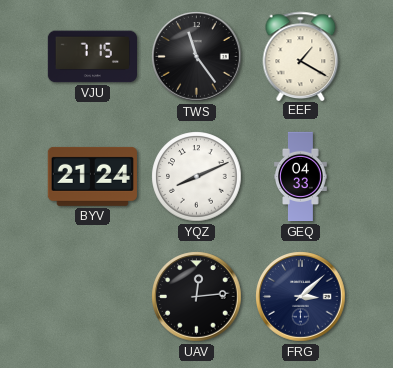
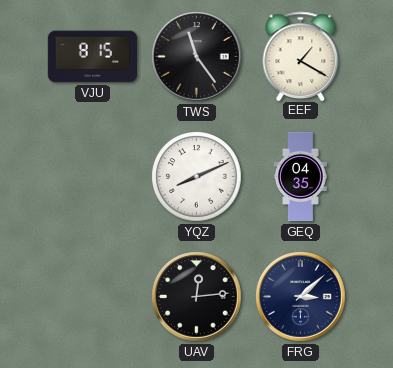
VJU: 7:15 -> 8:15
BYV: 21:24 -> none
GEQ: 04:33 -> 04:35
